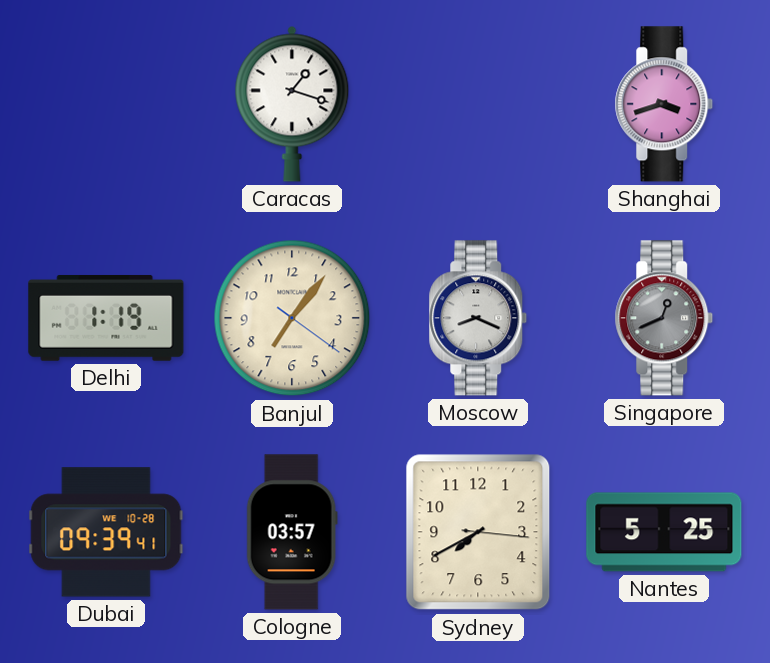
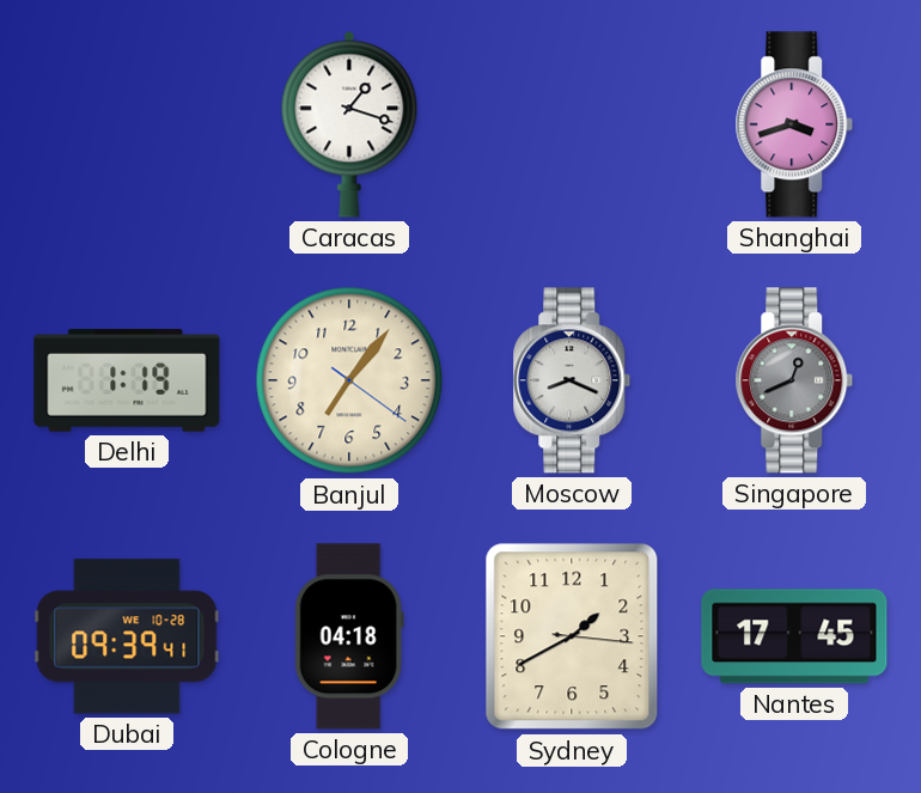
Cologne: 03:57 -> 04:18
Sydney: 7:40 -> 1:40
Nantes: 5:25 -> 17:45
